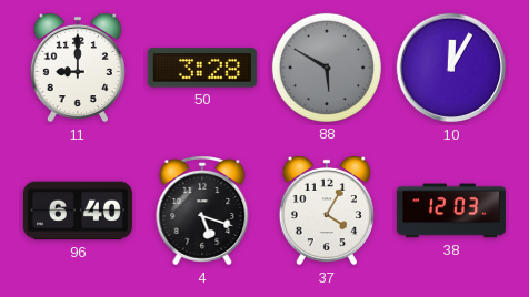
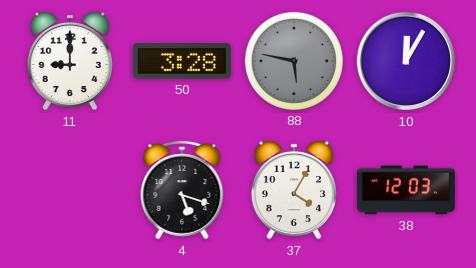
88: 5:50 -> 5:47
96: 6:40 -> none
